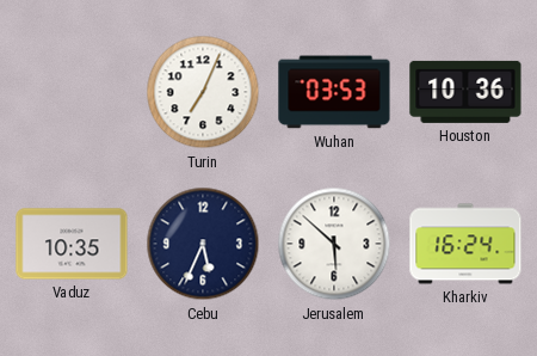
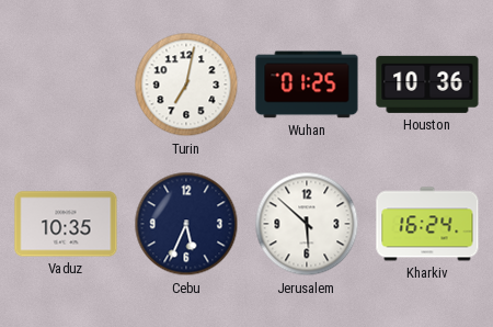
Turin: 7:04 -> 7:02
Wuhan: 03:53 -> 01:25
